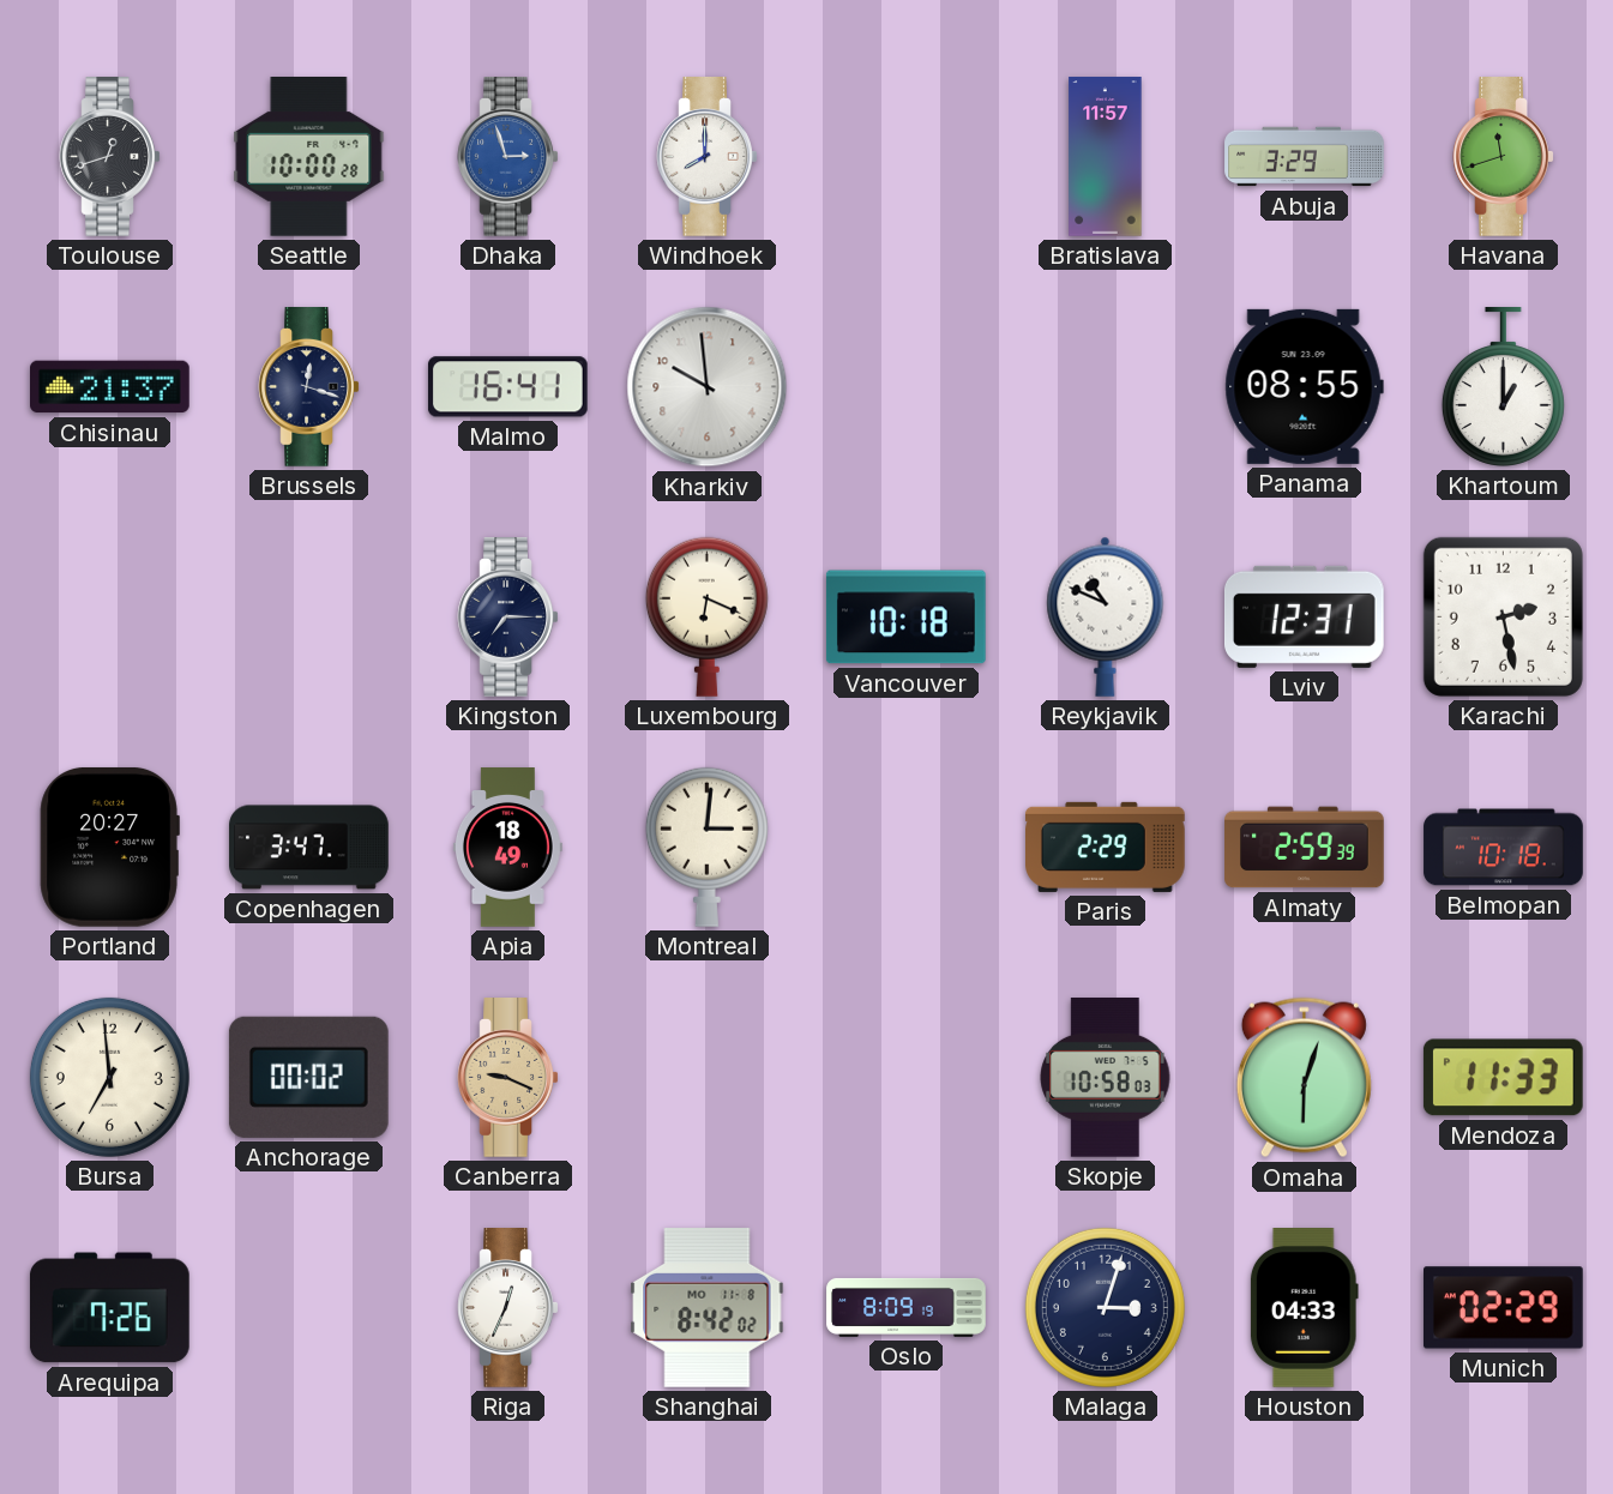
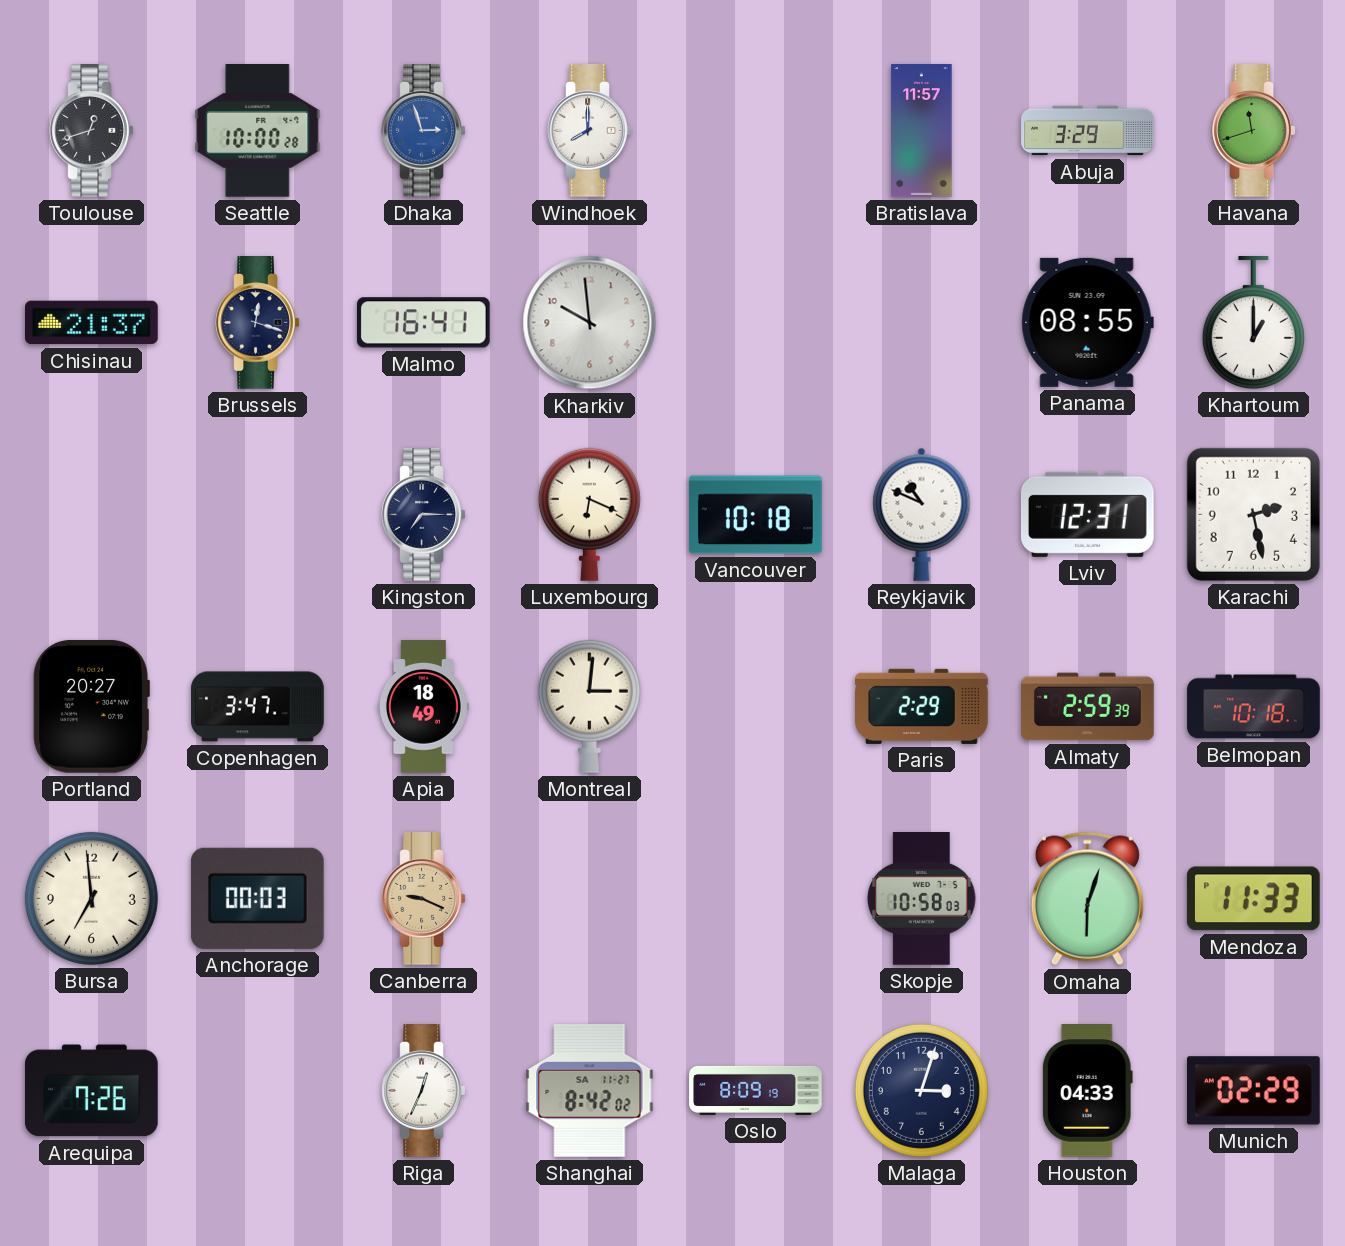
Anchorage: 00:02 -> 00:03
Shanghai date: MO 11-8 -> SA 11-27
